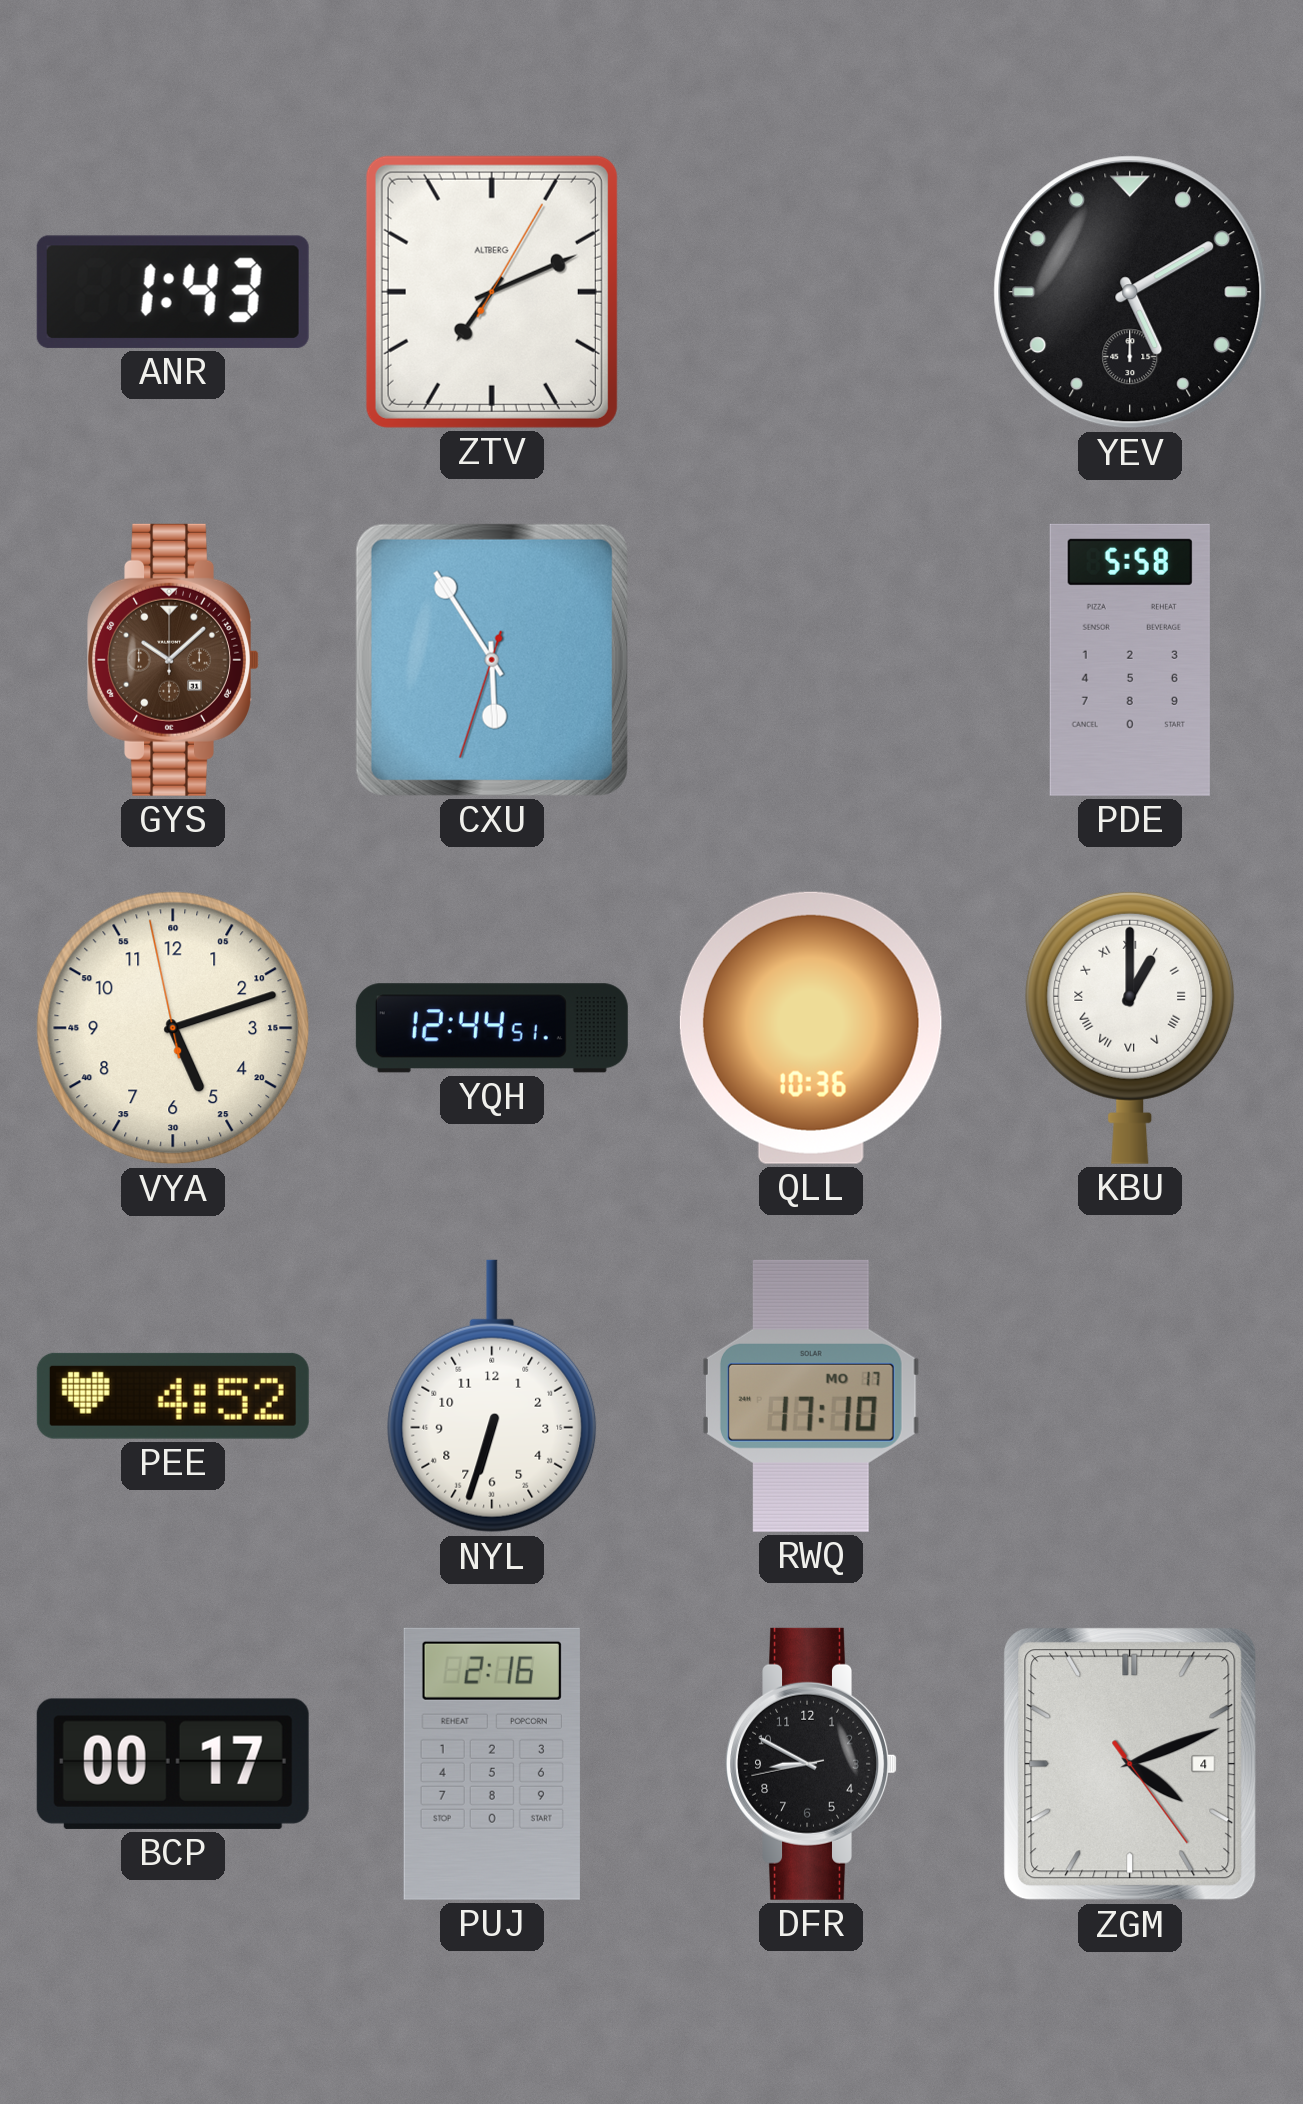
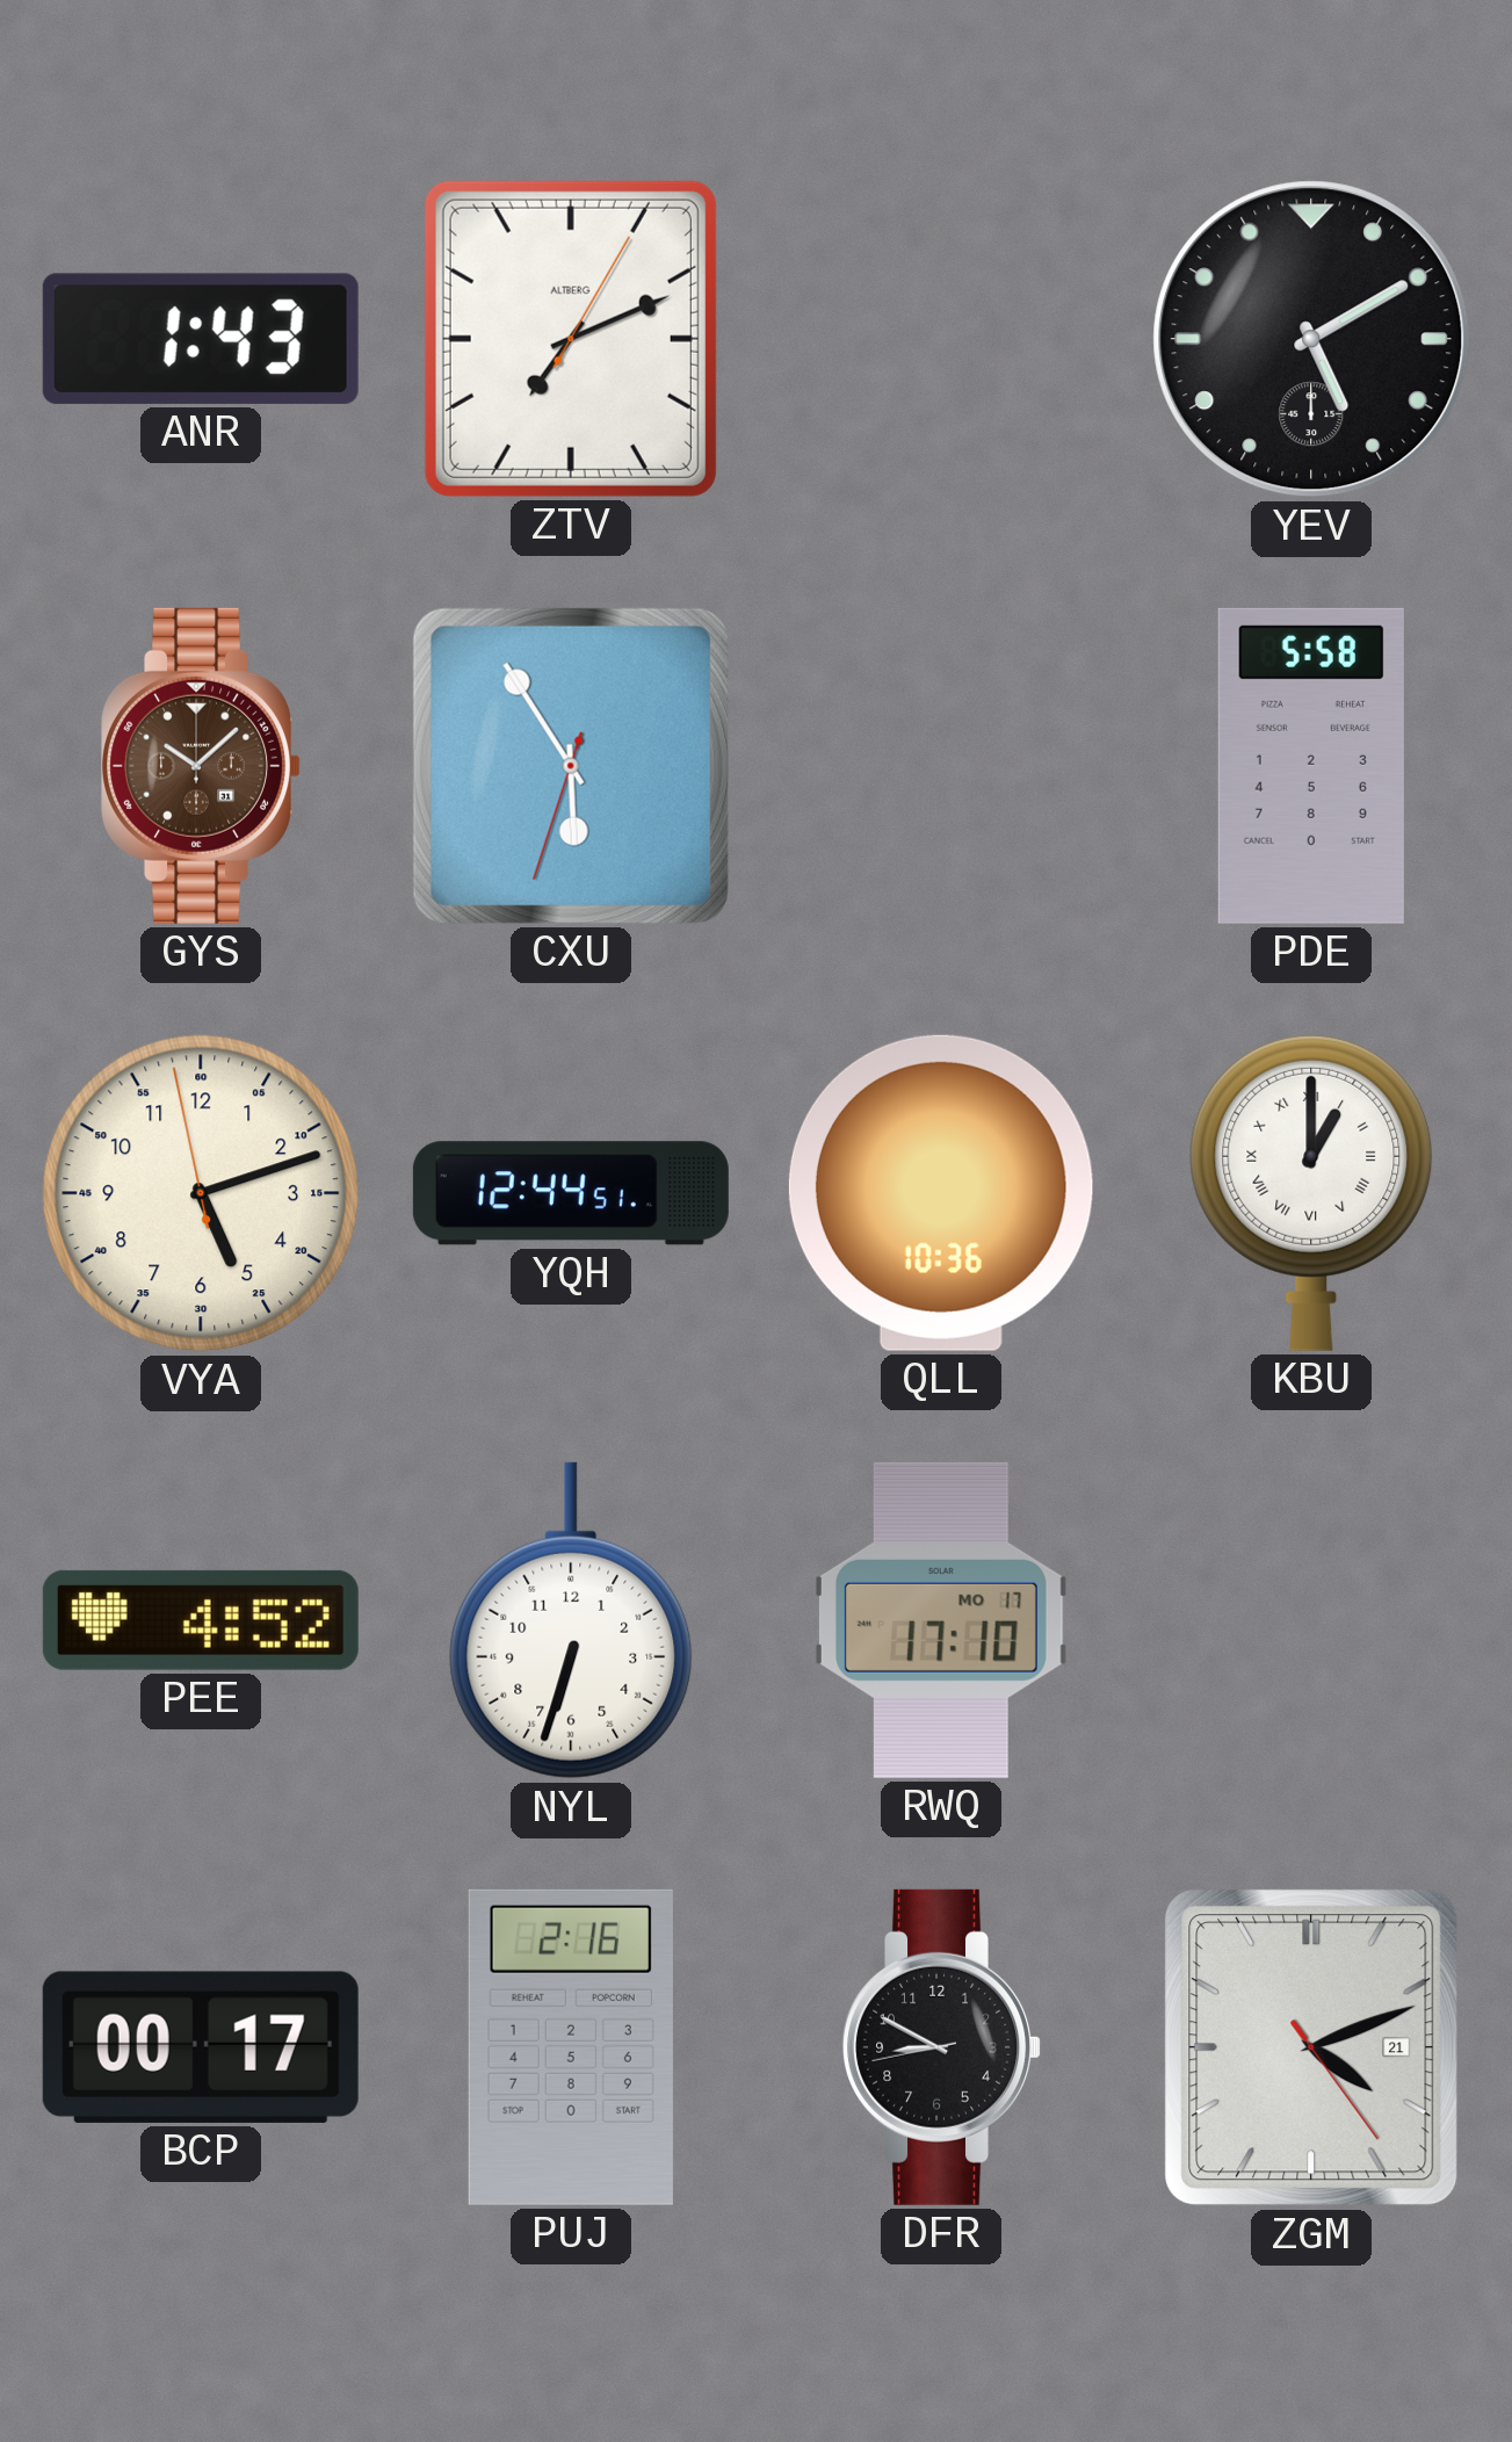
ZGM date: 4 -> 21
